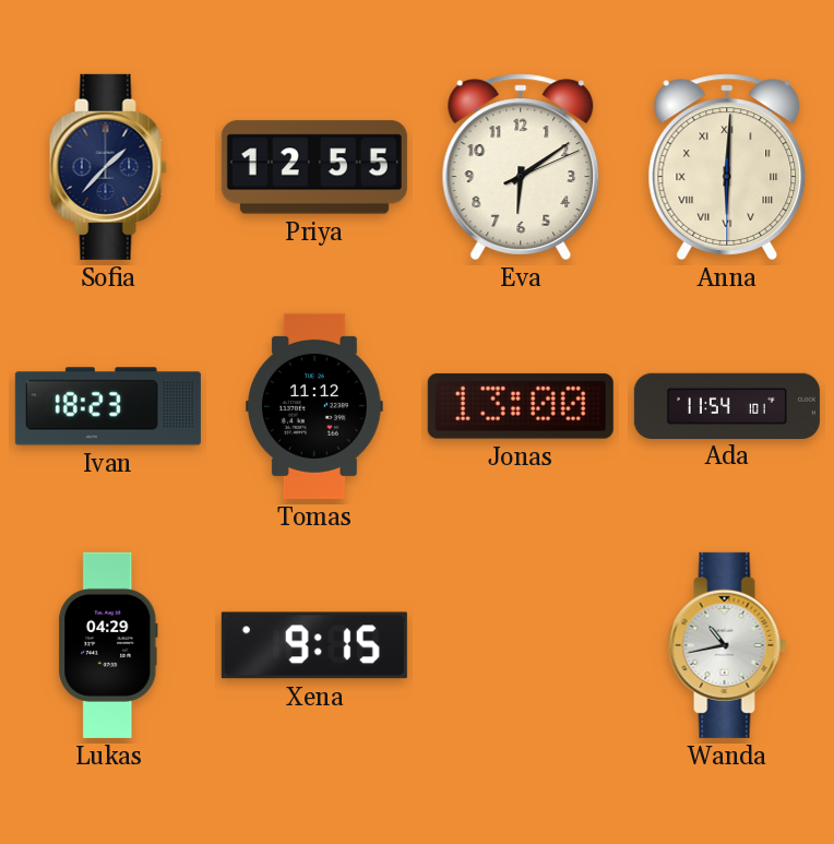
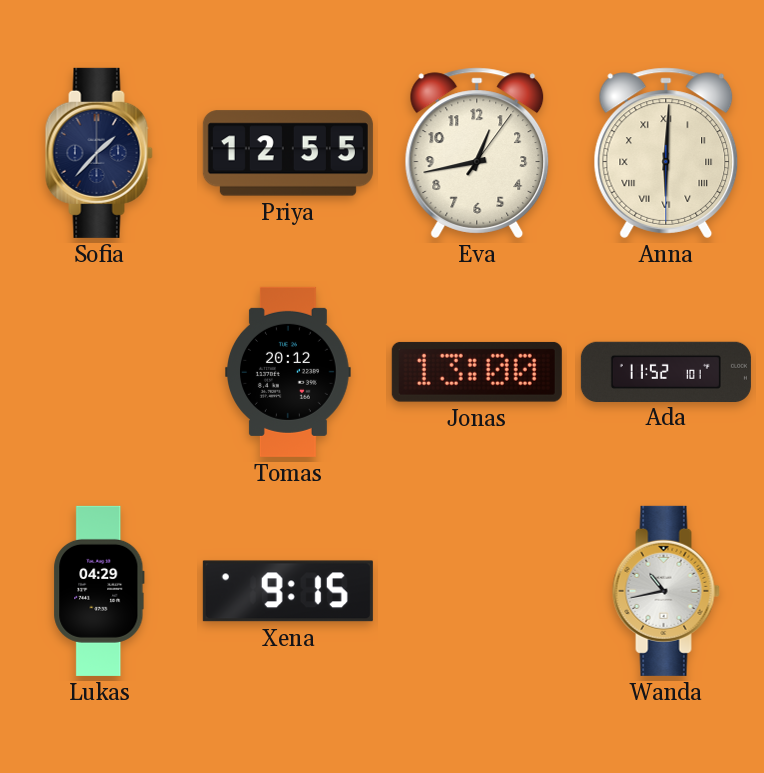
Eva: 6:09 -> 12:43
Ivan: 18:23 -> none
Tomas: 11:12 -> 20:12
Ada: 11:54 -> 11:52
